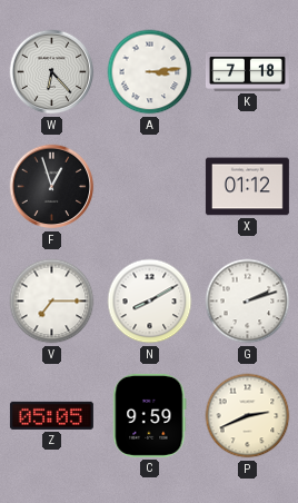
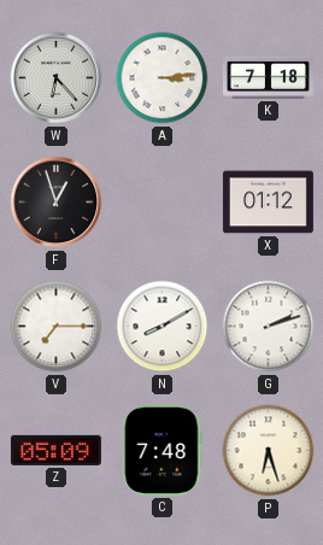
Z: 05:05 -> 05:09
C: 9:59 -> 7:48
P: 2:41 -> 6:27
